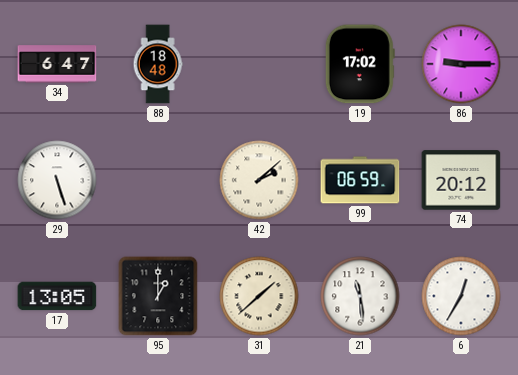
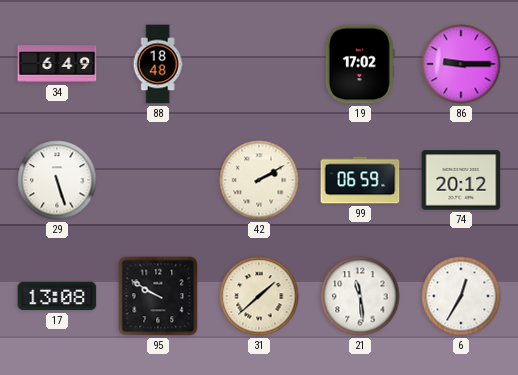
34: 6:47 -> 6:49
42: 2:08 -> 2:10
17: 13:05 -> 13:08
95: 1:00 -> 9:50
